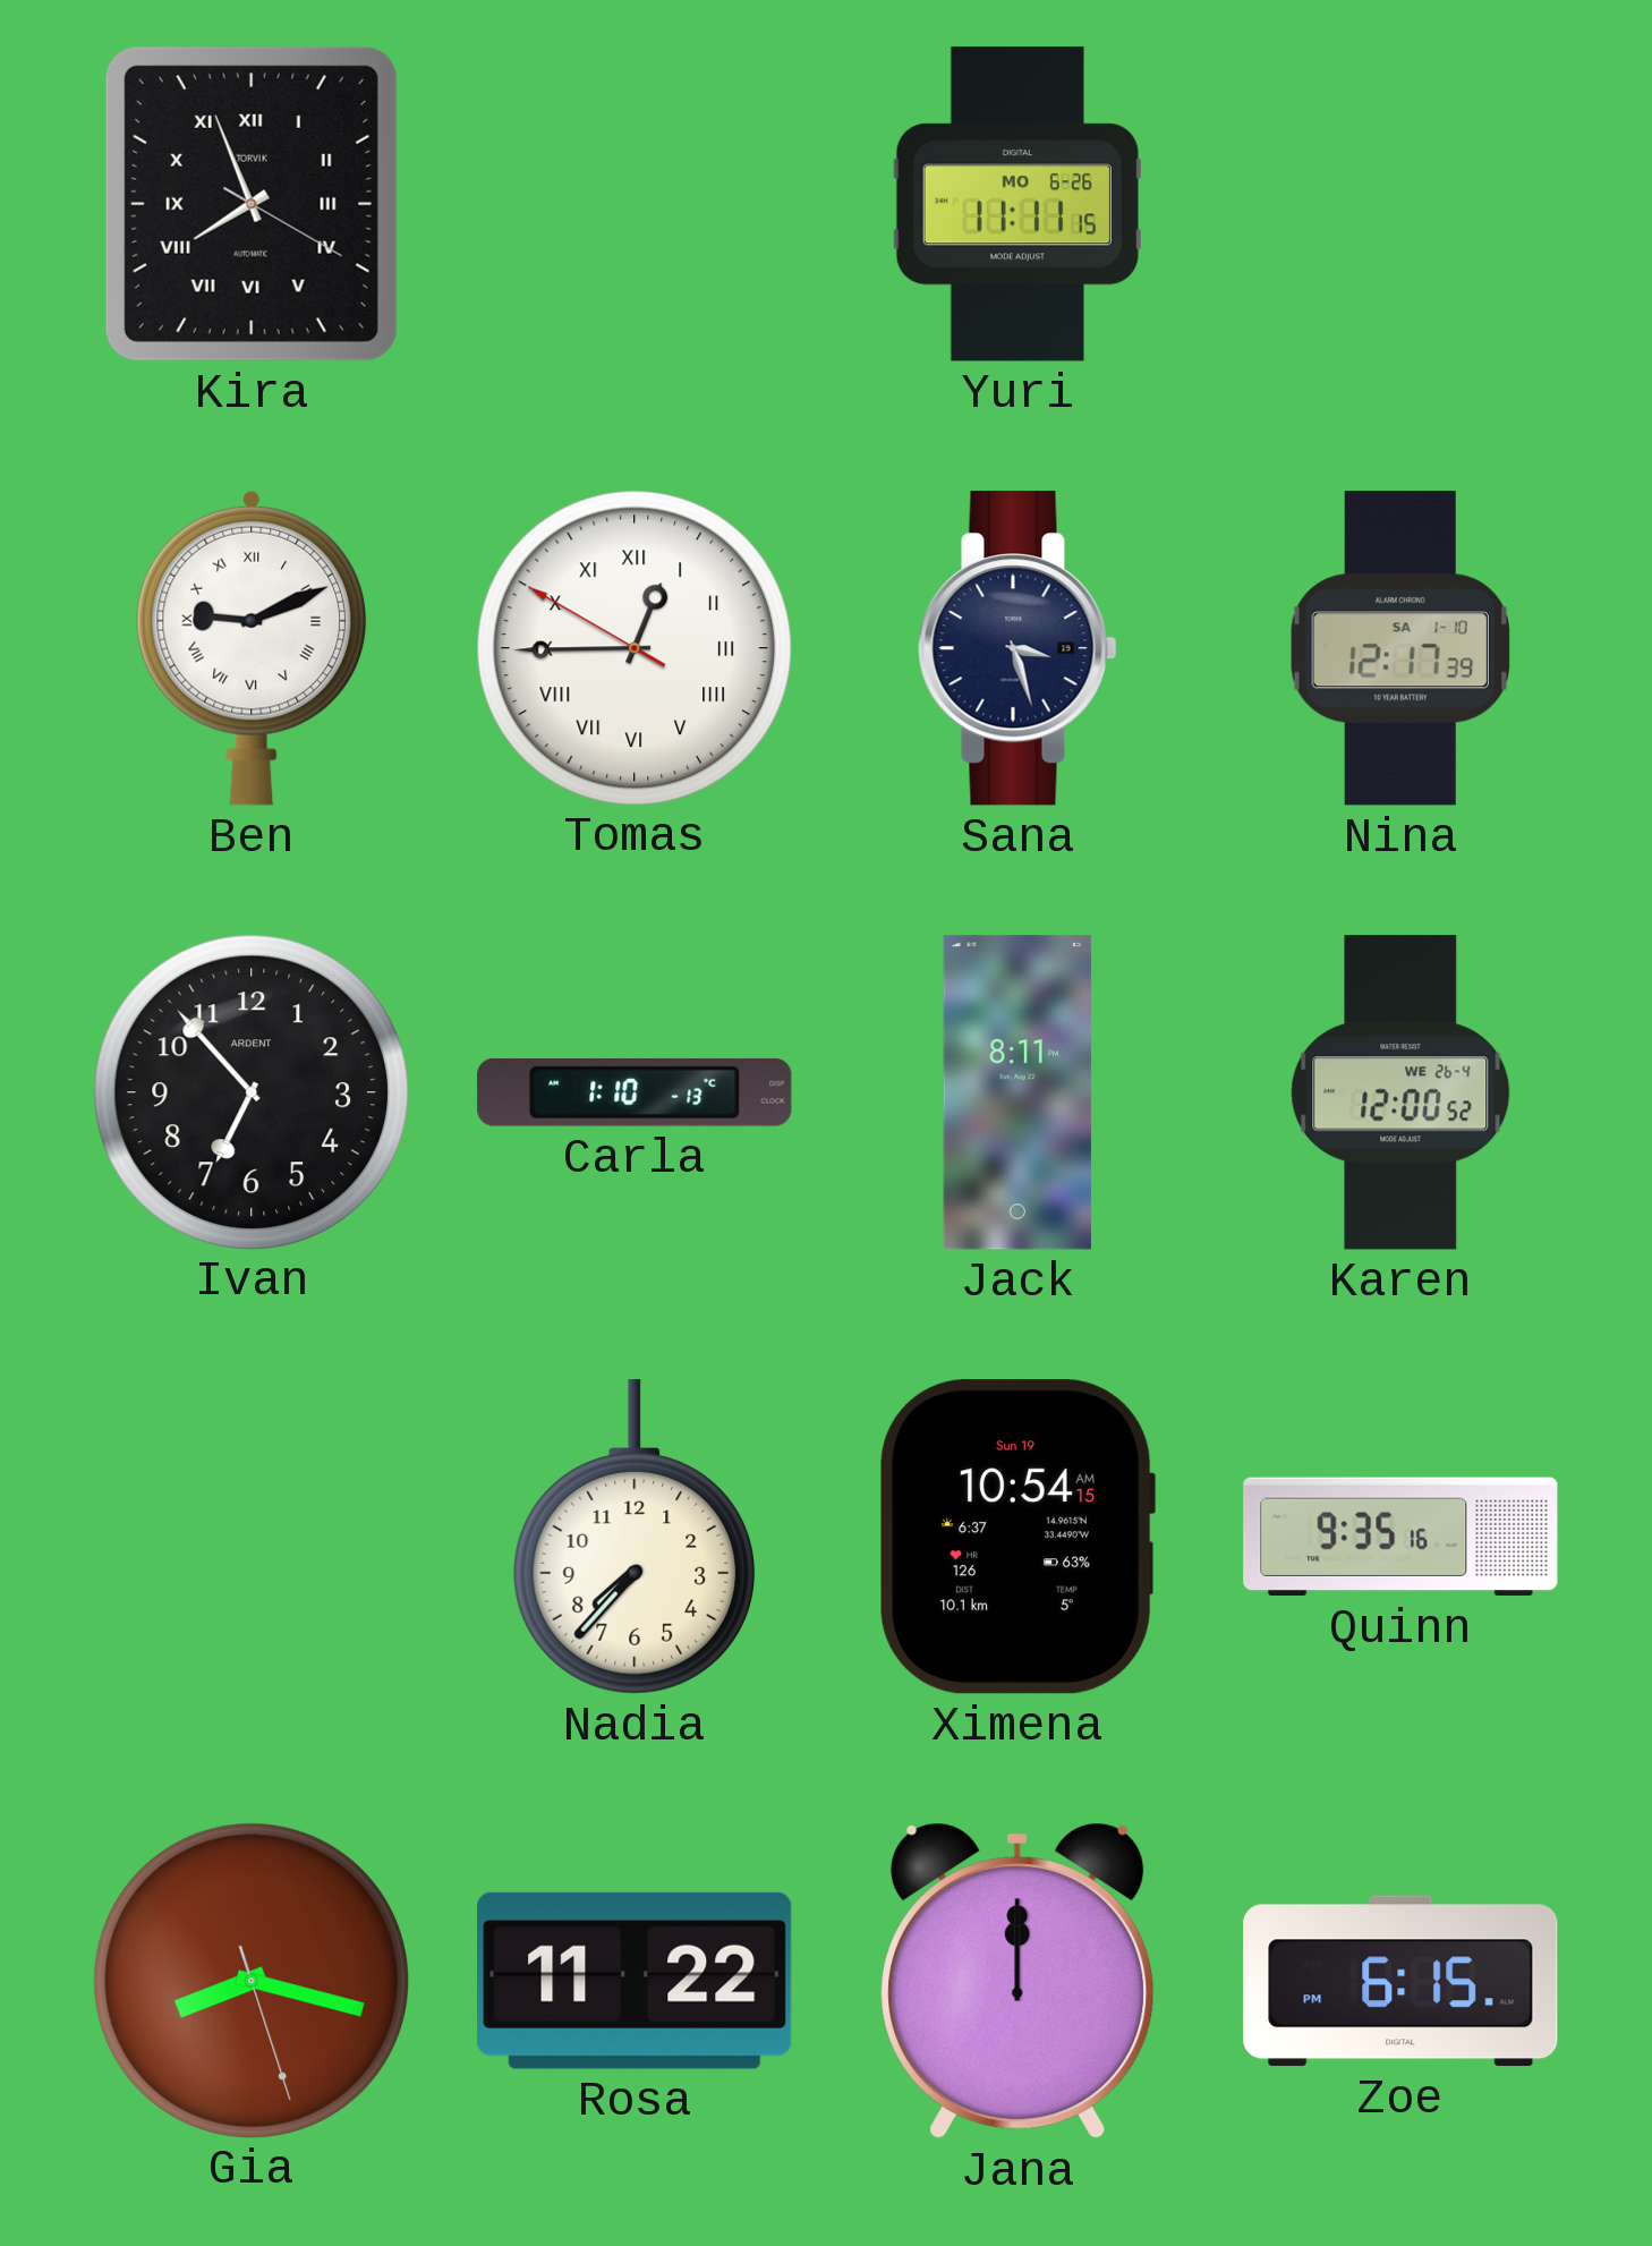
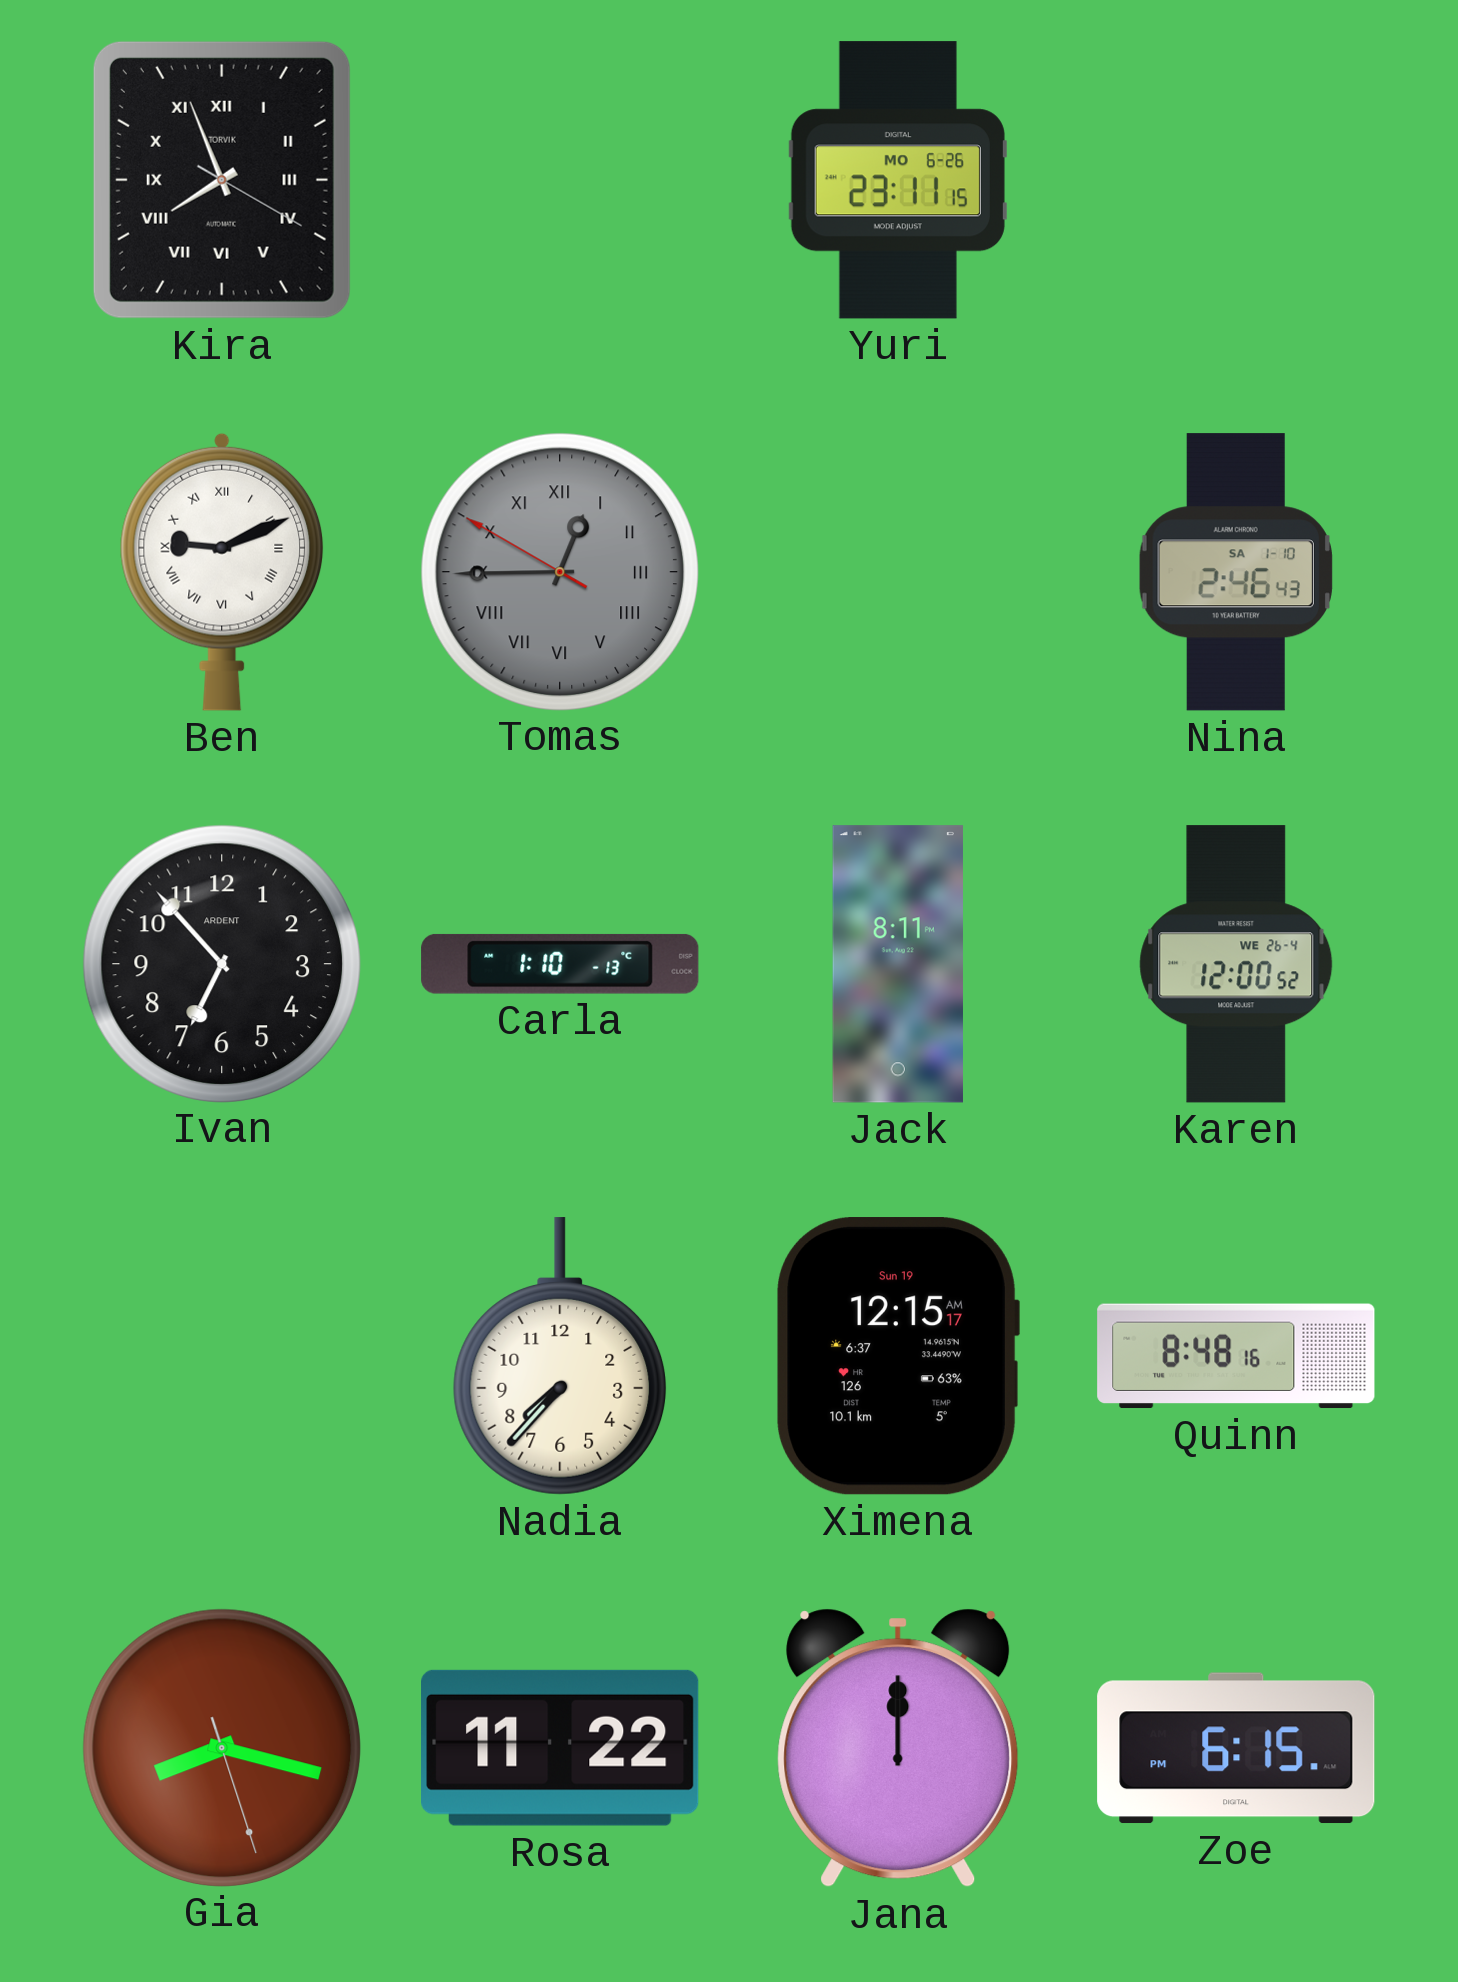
Yuri: 11:11 -> 23:11
Tomas dial: white -> grey
Sana: 3:27 -> none
Nina: 12:17 -> 2:46
Ximena: 10:54 -> 12:15
Quinn: 9:35 -> 8:48
